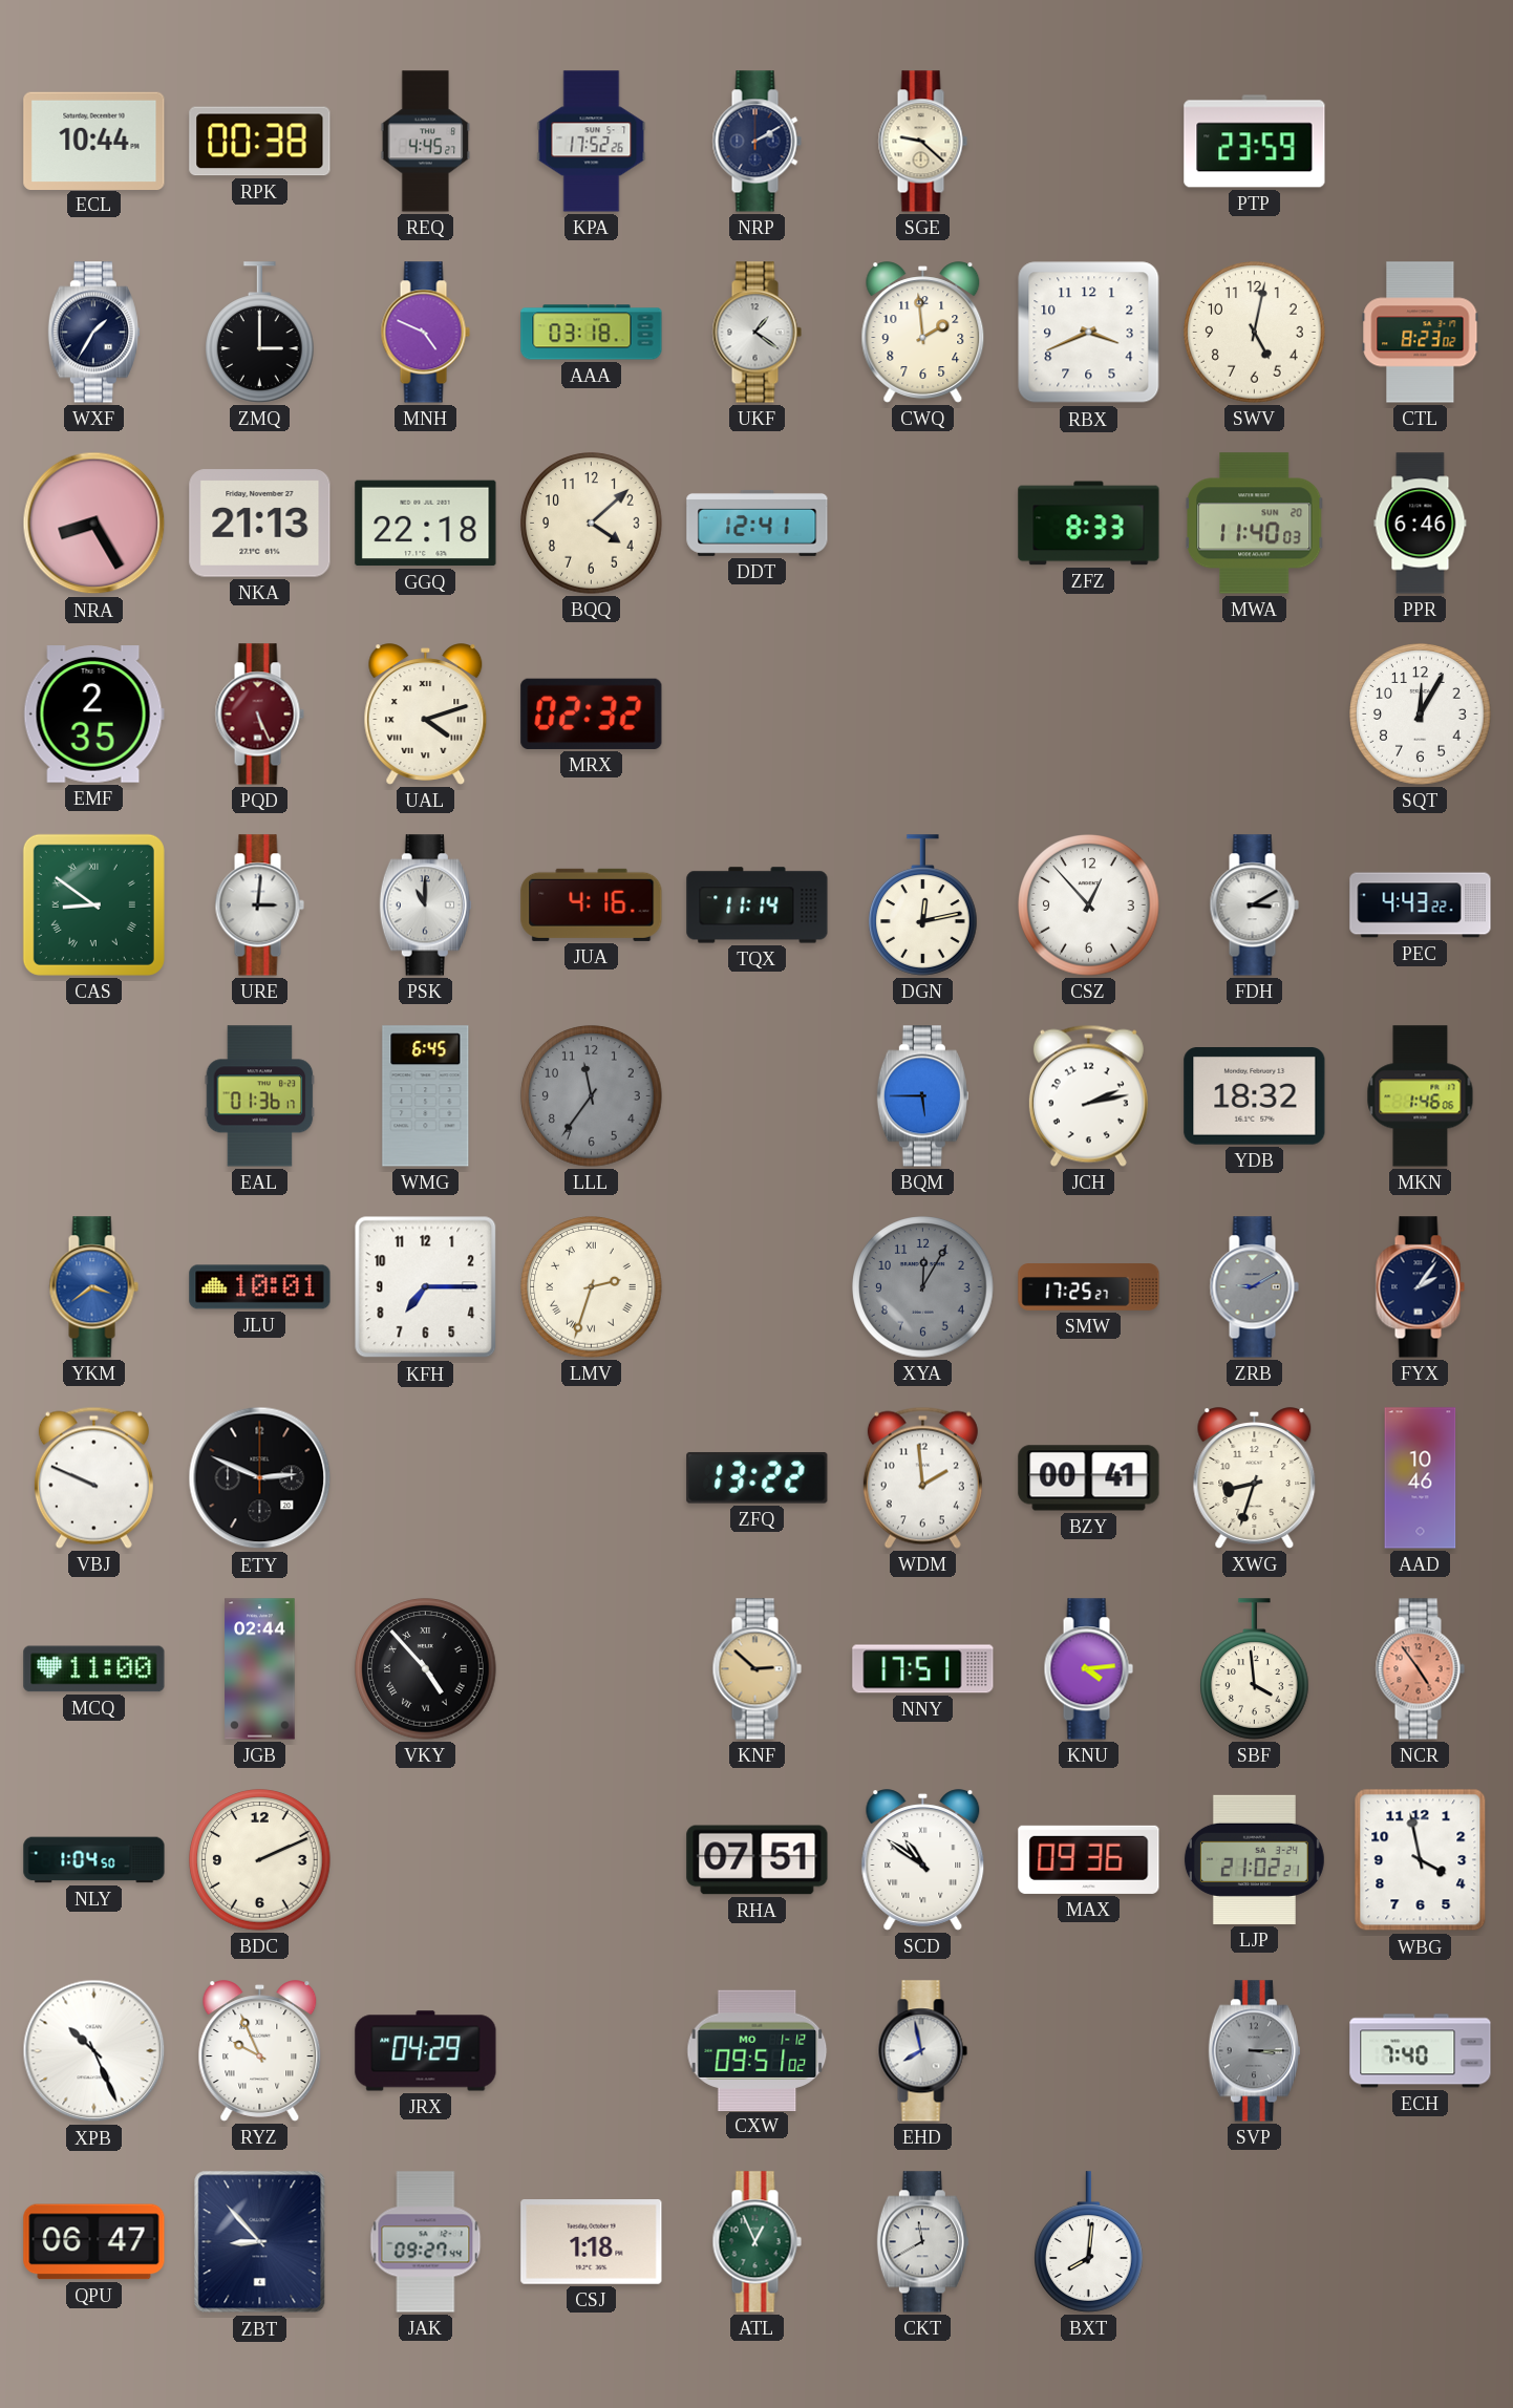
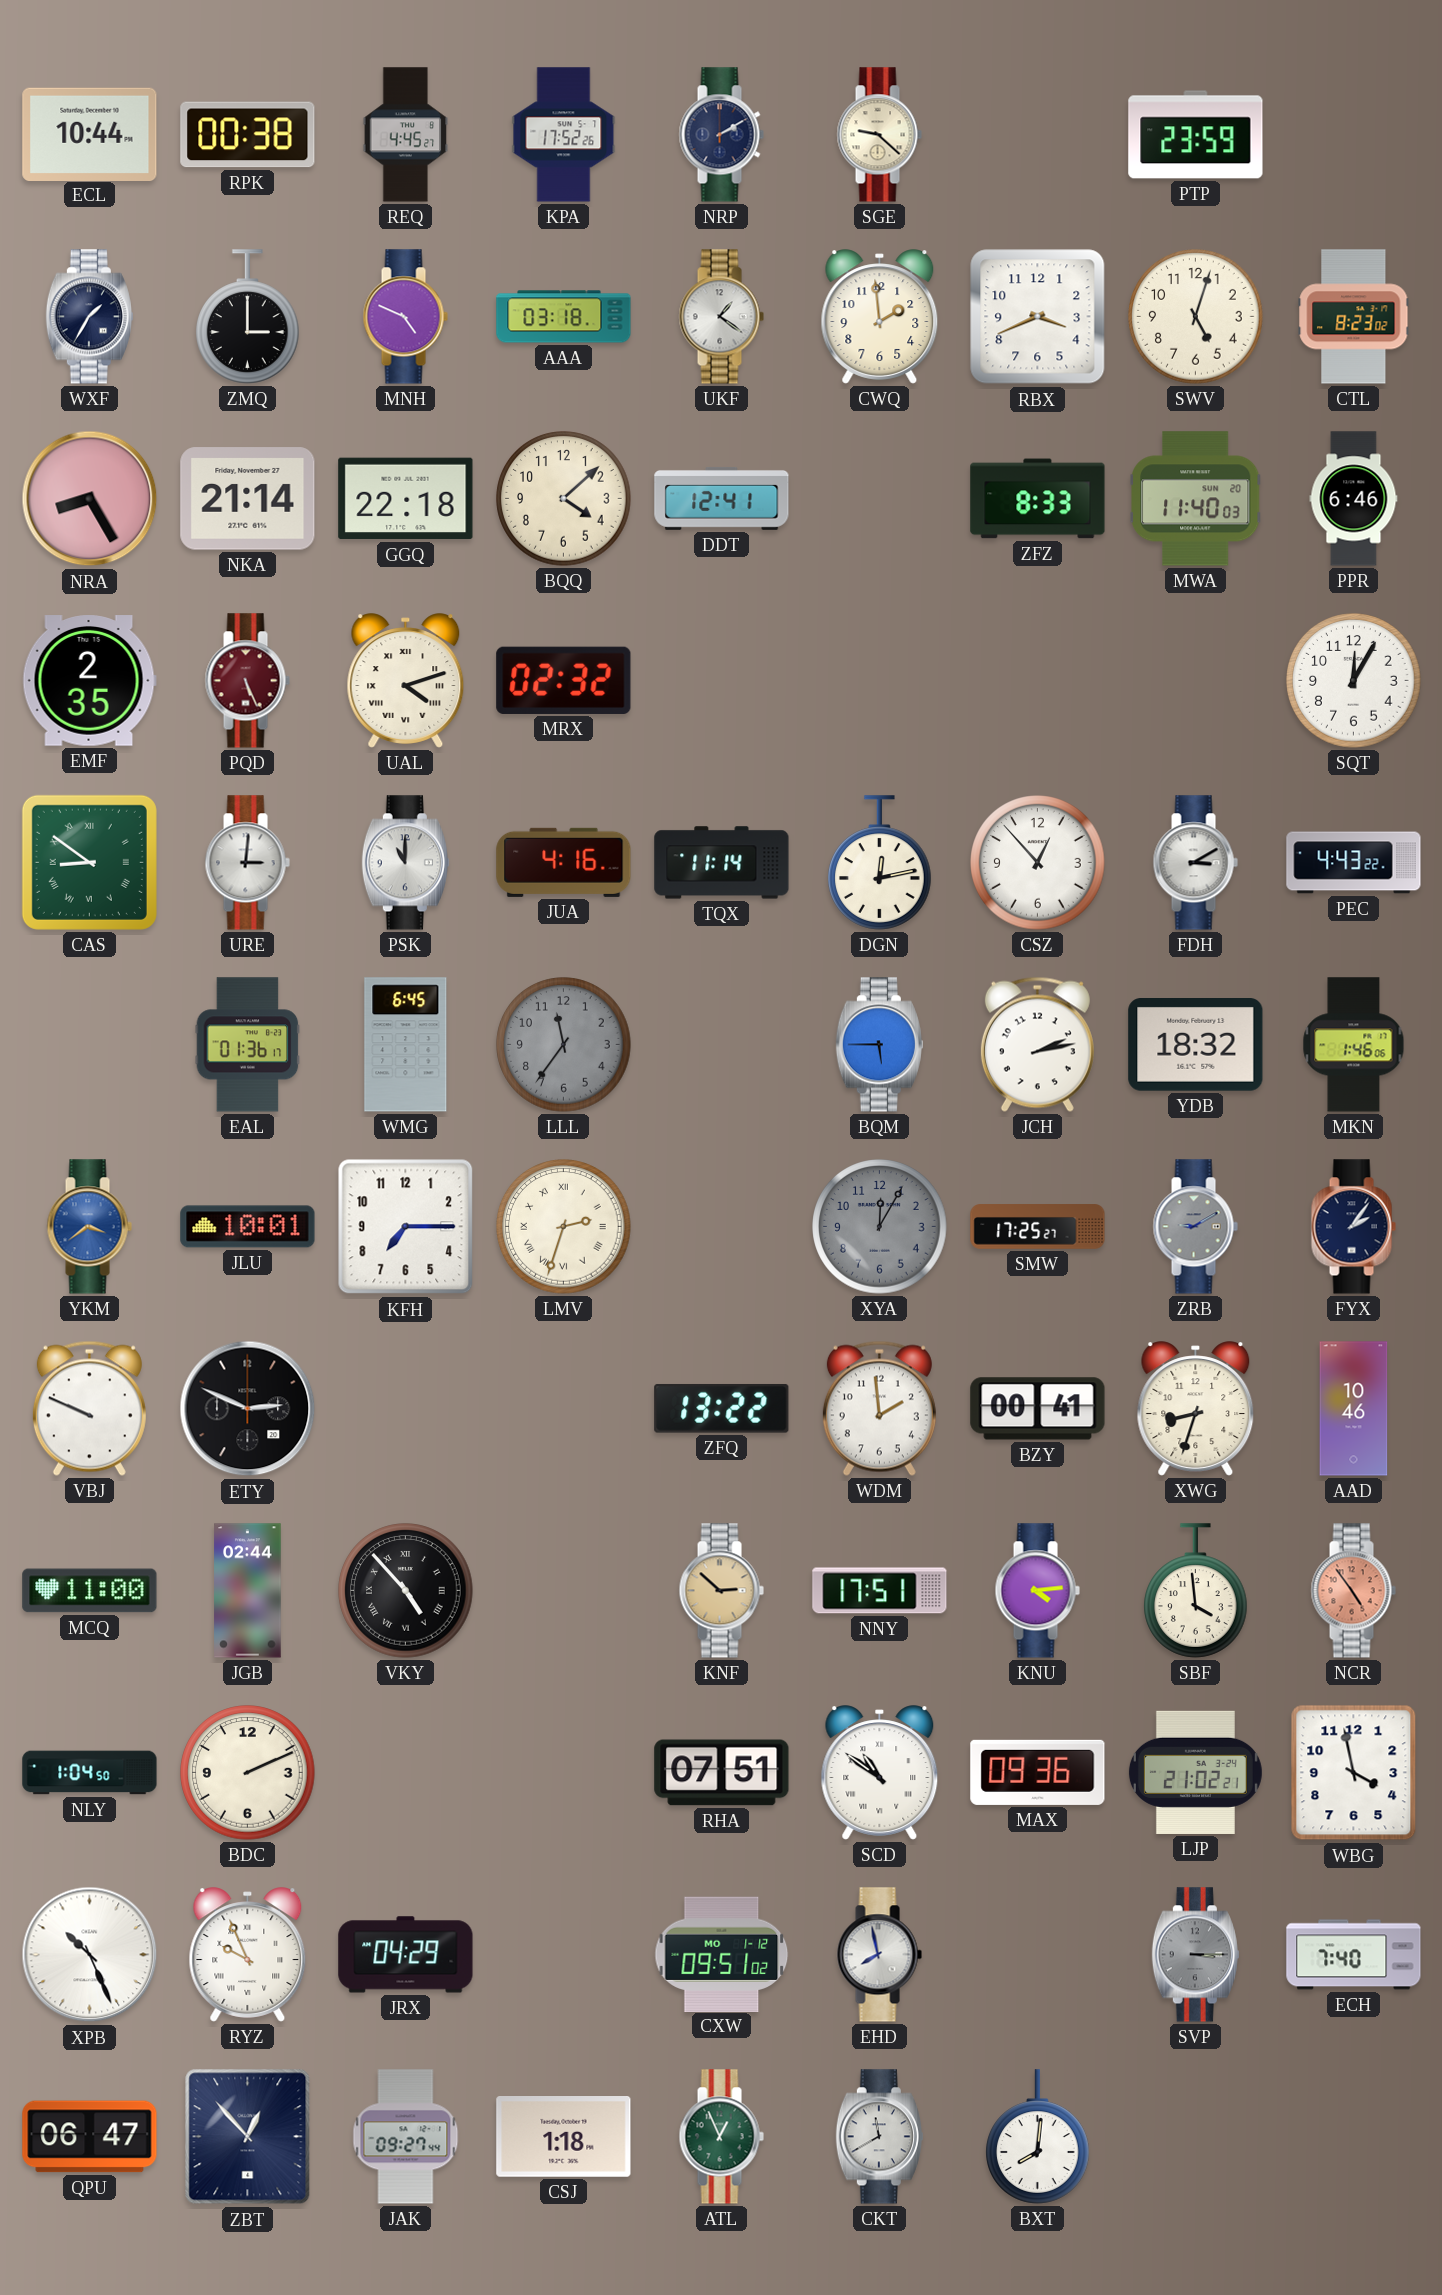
SWV: 5:02 -> 5:03
NKA: 21:13 -> 21:14
ZBT: 8:53 -> 12:53
